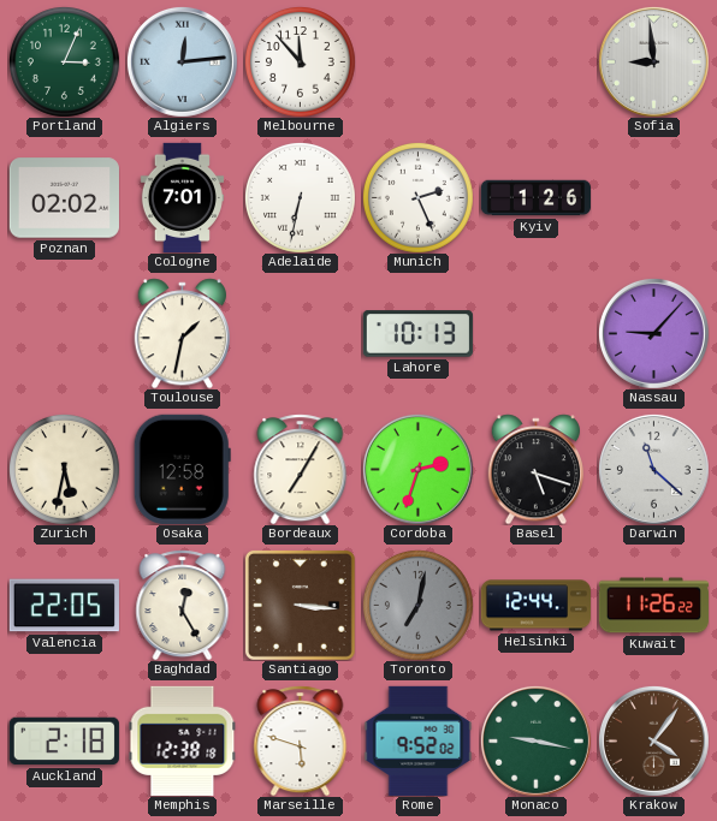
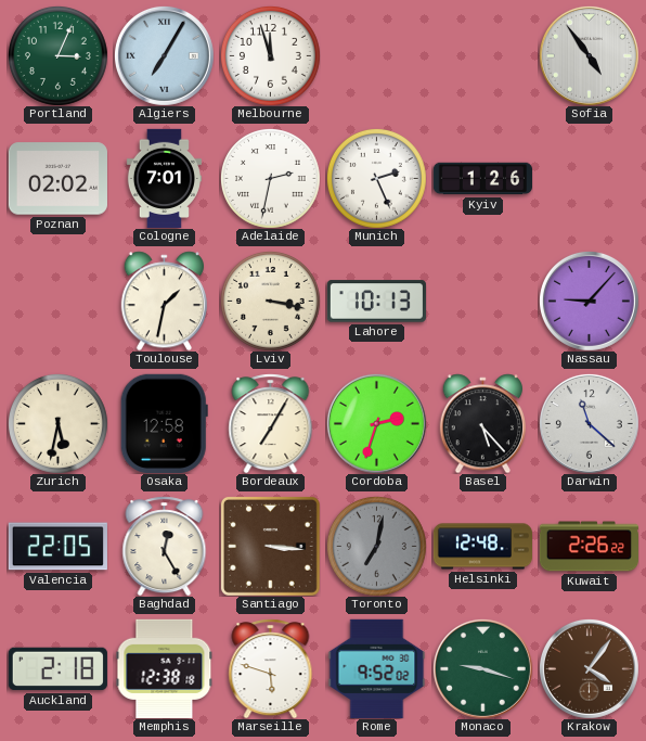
Algiers: 12:14 -> 7:05
Melbourne: 11:53 -> 11:57
Sofia: 8:59 -> 4:54
Adelaide: 6:32 -> 2:32
Lviv: none -> 3:17
Basel: 5:18 -> 5:23
Helsinki: 12:44 -> 12:48
Kuwait: 11:26 -> 2:26
Monaco: 9:17 -> 9:18
